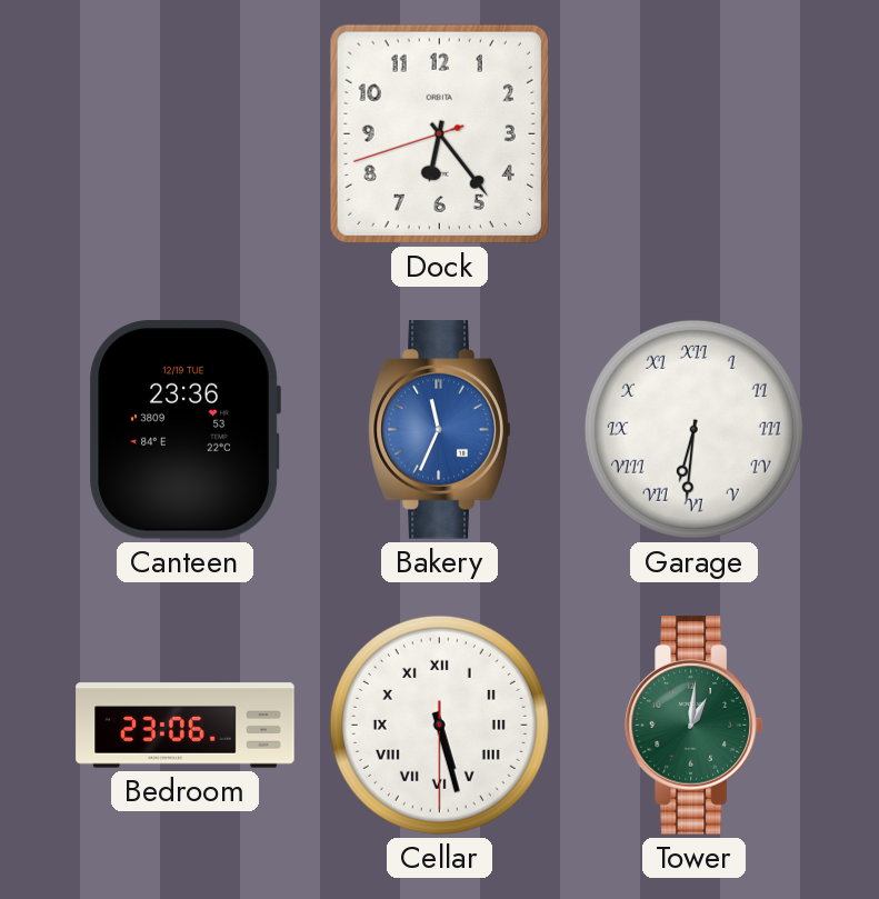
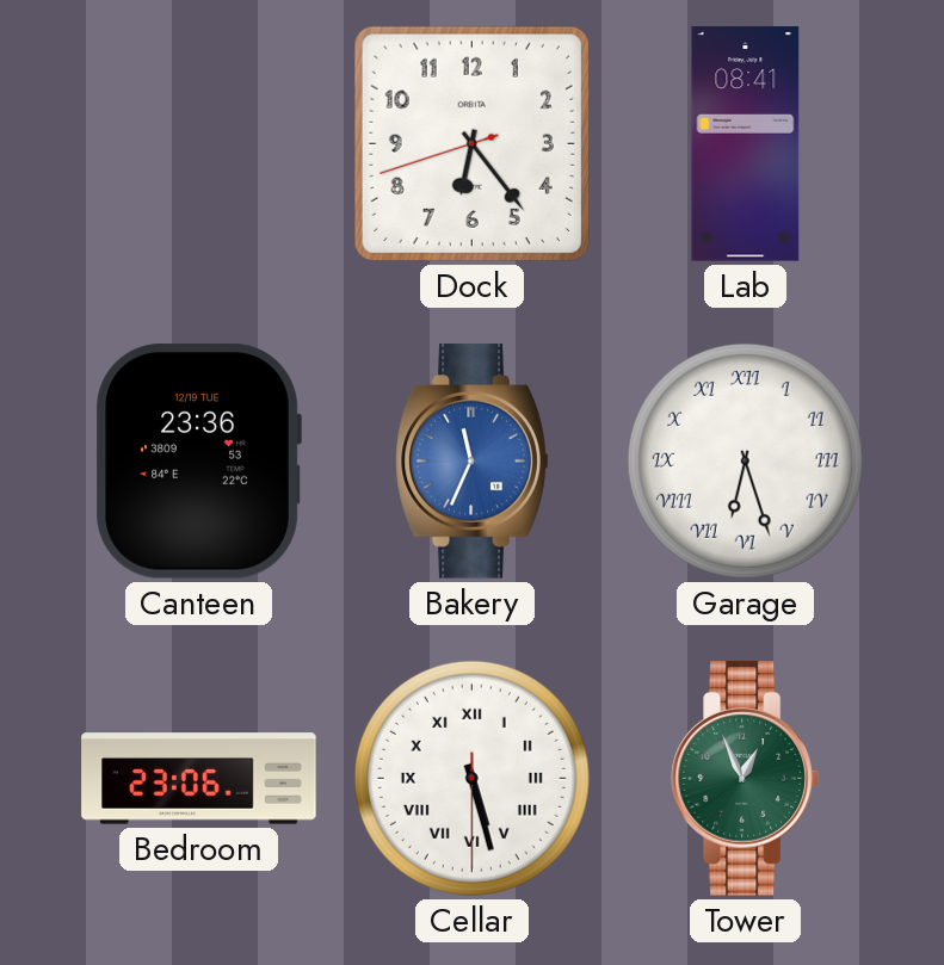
Lab: none -> 08:41
Garage: 6:31 -> 6:27
Tower: 1:01 -> 12:56
